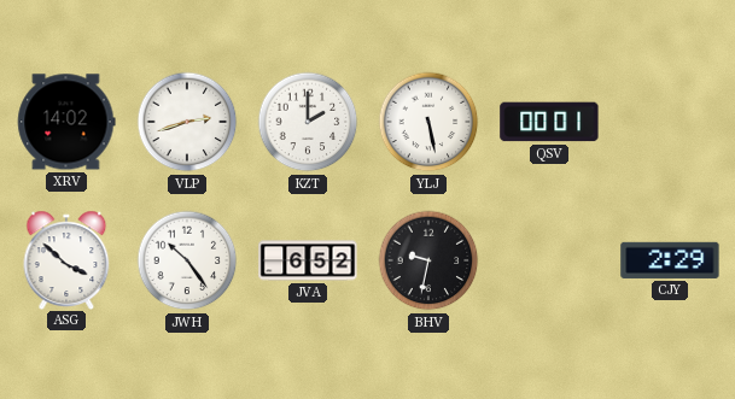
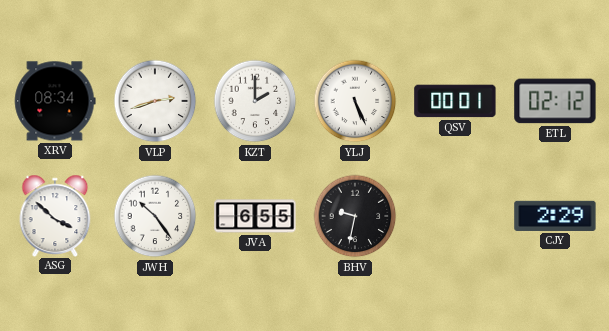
XRV: 14:02 -> 08:34
YLJ: 5:28 -> 5:26
ETL: none -> 02:12
JVA: 6:52 -> 6:55
